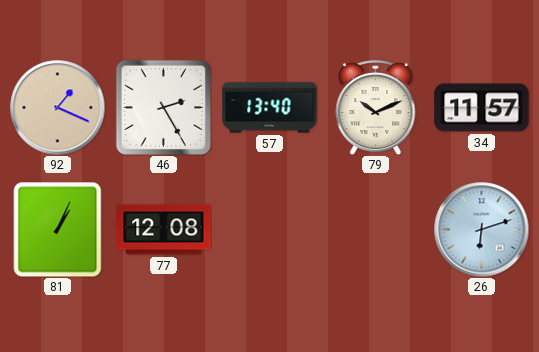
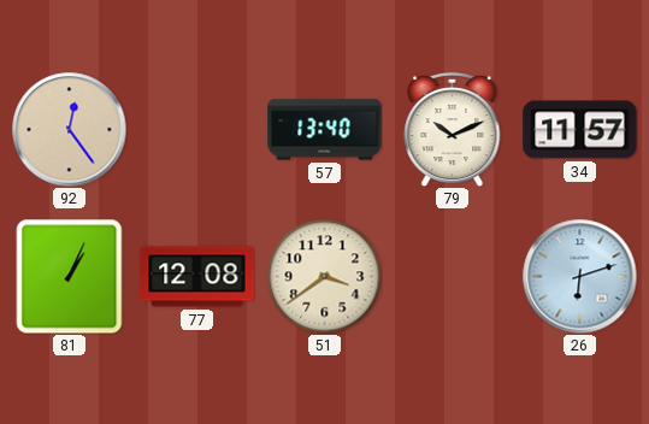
92: 1:19 -> 12:24
46: 2:25 -> none
51: none -> 3:39
